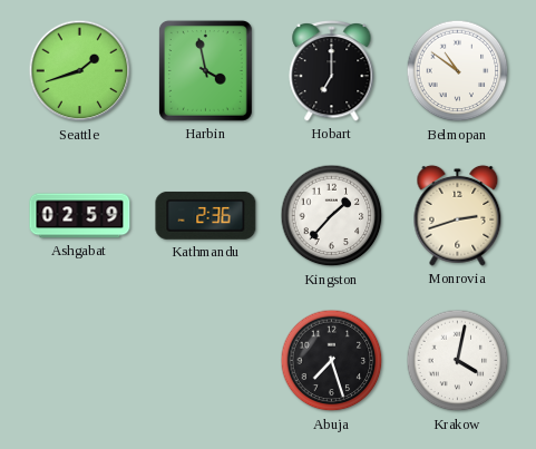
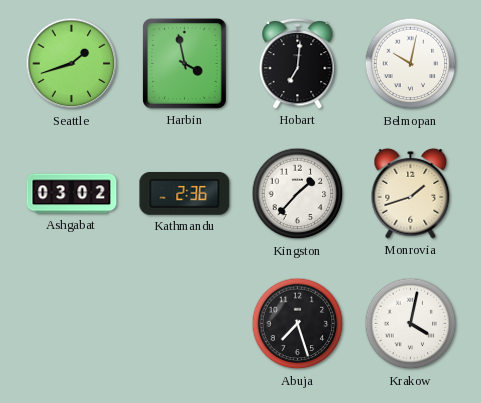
Hobart: 7:00 -> 7:01
Belmopan: 10:51 -> 10:02
Ashgabat: 02:59 -> 03:02
Monrovia: 2:42 -> 1:42
